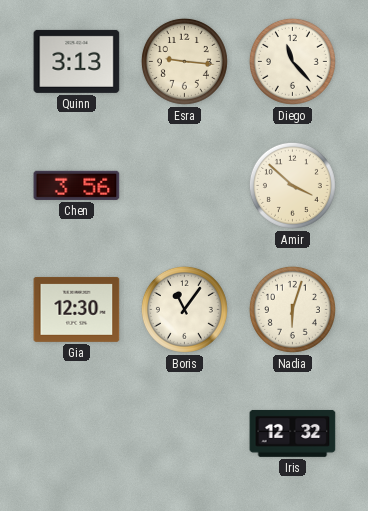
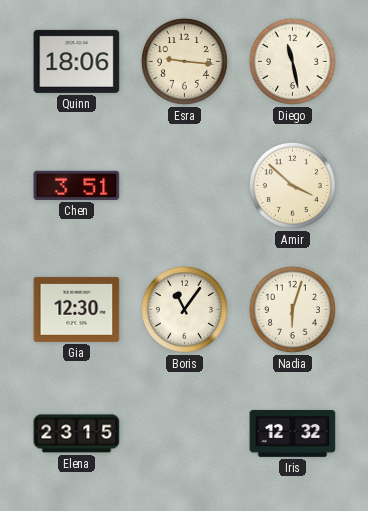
Quinn: 3:13 -> 18:06
Diego: 11:23 -> 11:28
Chen: 3:56 -> 3:51
Elena: none -> 23:15
